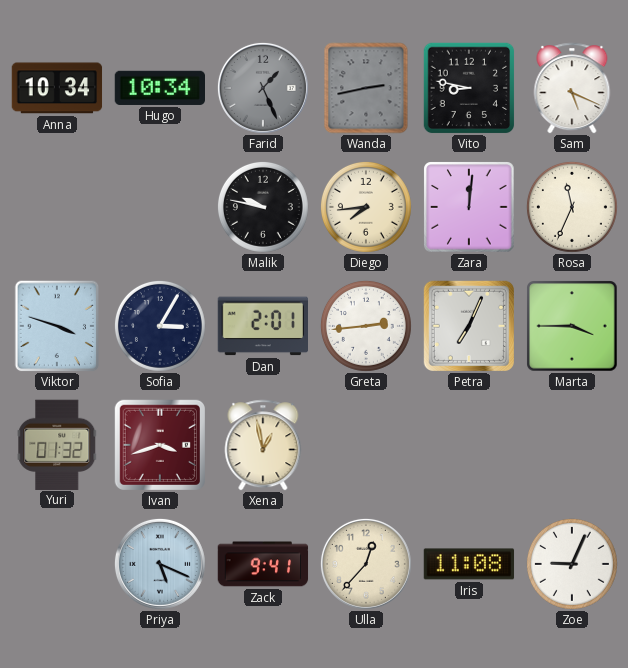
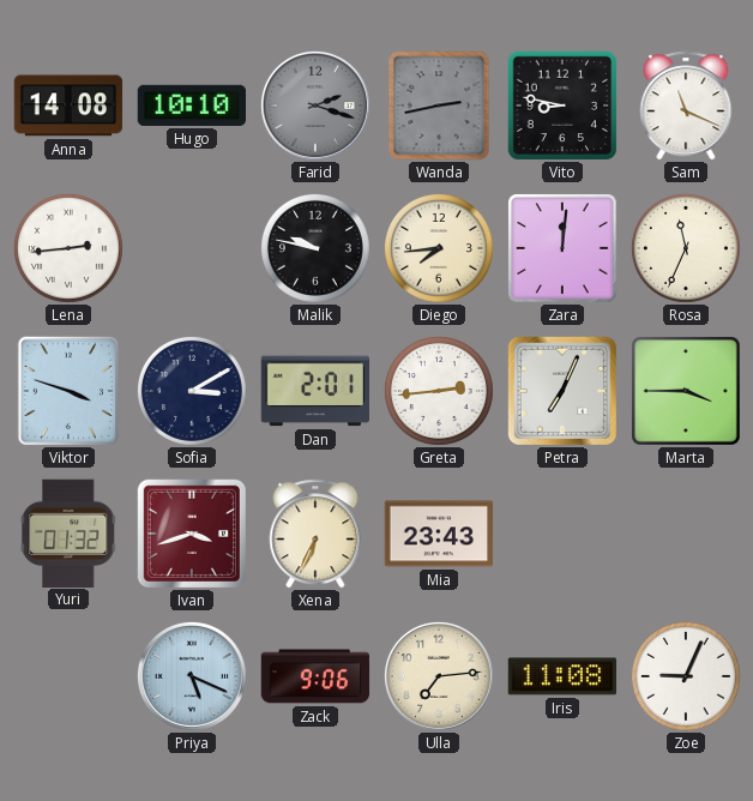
Anna: 10:34 -> 14:08
Hugo: 10:34 -> 10:10
Farid: 1:26 -> 2:18
Sam: 5:19 -> 11:19
Lena: none -> 2:44
Sofia: 3:05 -> 3:10
Xena: 12:58 -> 6:34
Mia: none -> 23:43
Zack: 9:41 -> 9:06
Ulla: 12:37 -> 7:14
